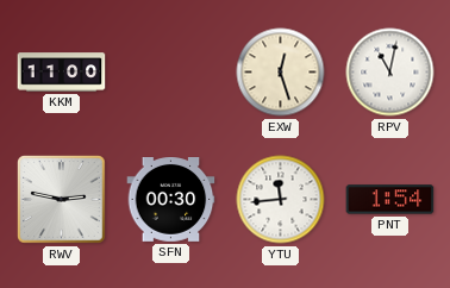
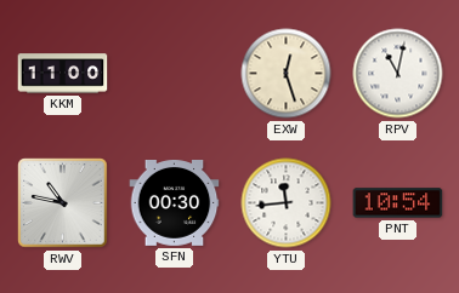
RWV: 2:47 -> 10:47
PNT: 1:54 -> 10:54
